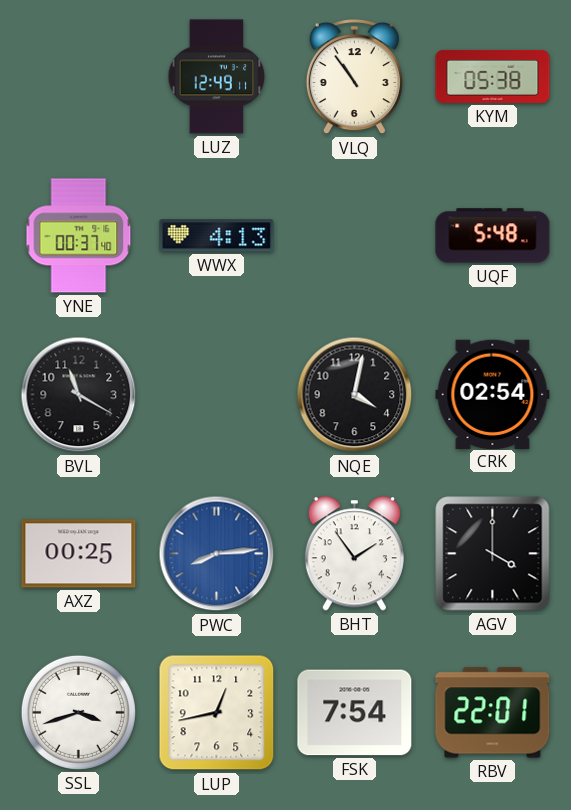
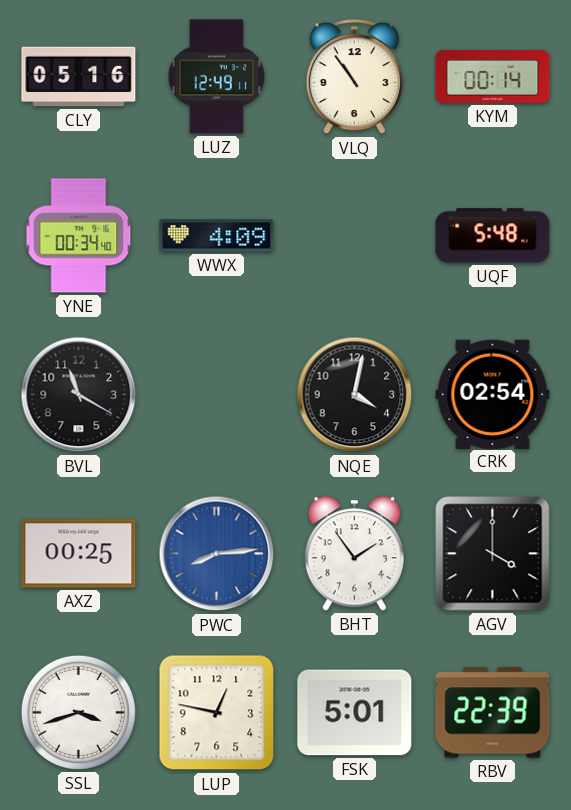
CLY: none -> 05:16
KYM: 05:38 -> 00:14
YNE: 00:37 -> 00:34
WWX: 4:13 -> 4:09
LUP: 12:43 -> 12:47
FSK: 7:54 -> 5:01
RBV: 22:01 -> 22:39
